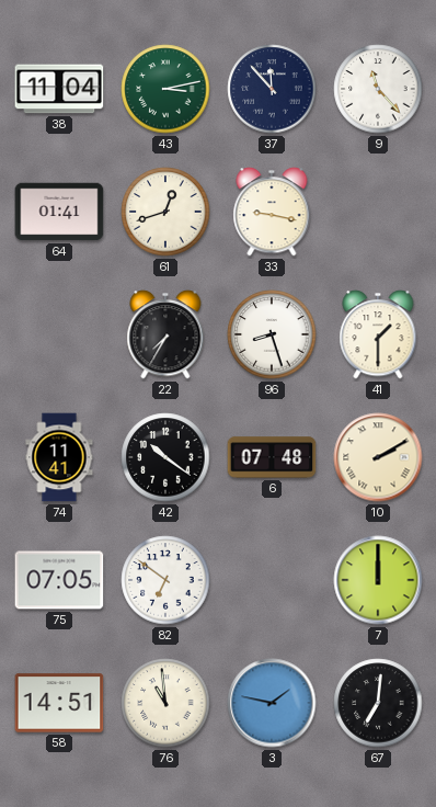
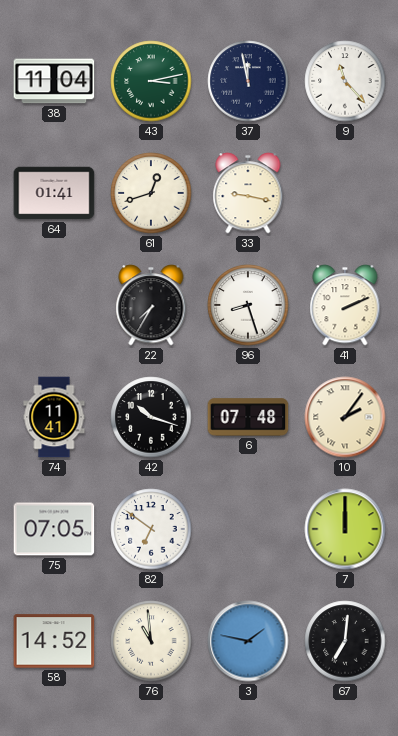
37: 11:53 -> 11:58
41: 1:30 -> 2:11
42: 10:21 -> 10:18
10: 2:10 -> 2:06
58: 14:51 -> 14:52
